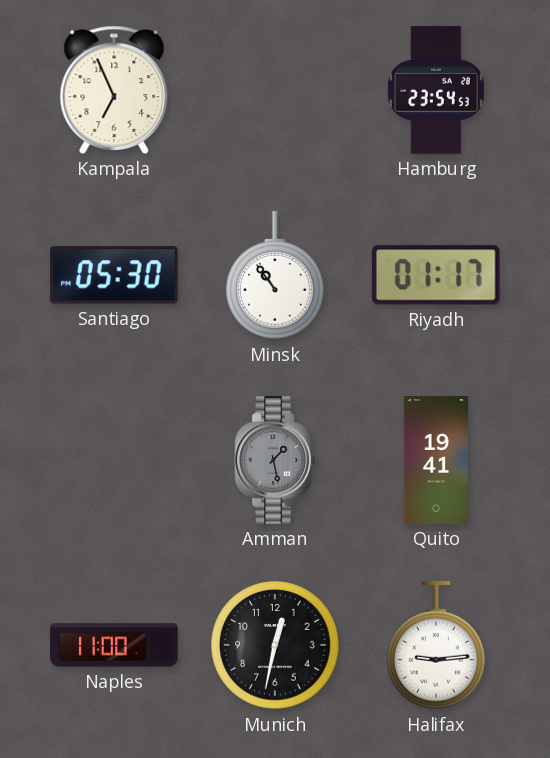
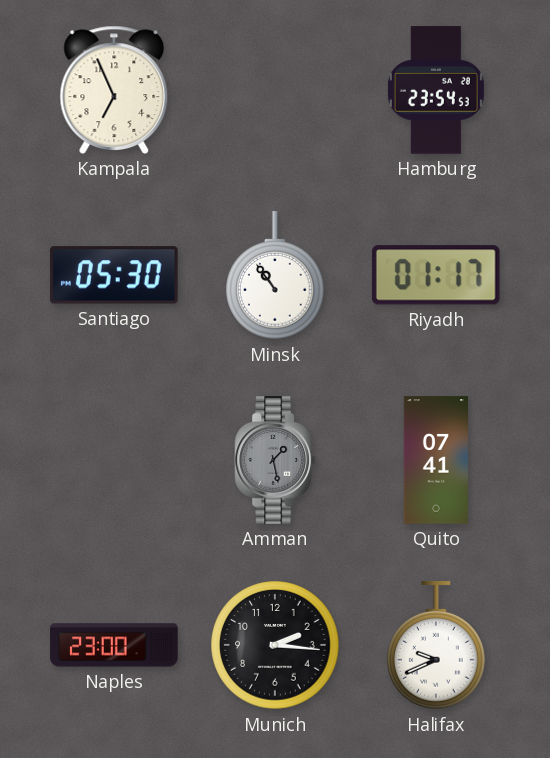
Quito: 19:41 -> 07:41
Naples: 11:00 -> 23:00
Munich: 12:32 -> 2:16
Halifax: 9:14 -> 9:41
